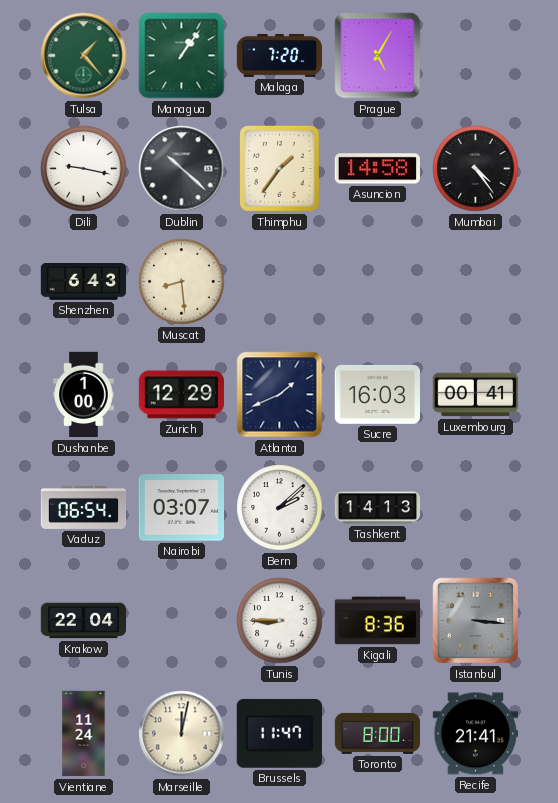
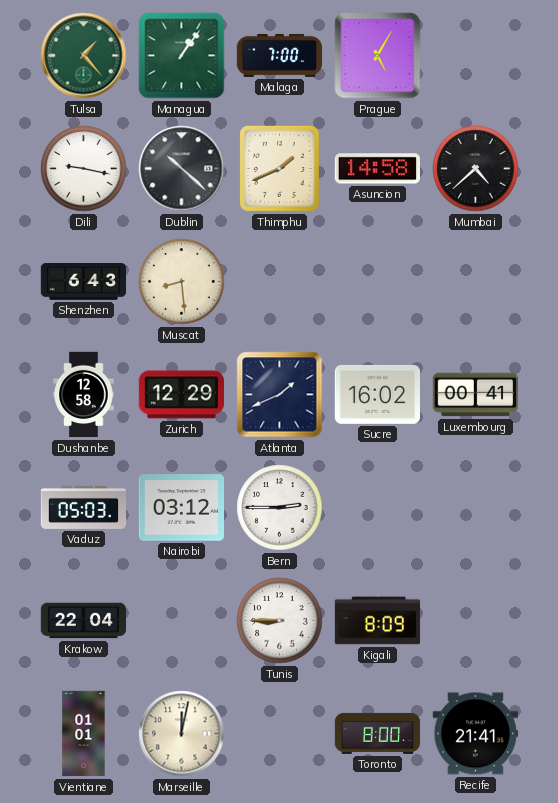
Malaga: 7:20 -> 7:00
Thimphu: 1:36 -> 1:41
Mumbai: 4:24 -> 4:38
Dushanbe: 1:00 -> 12:58
Sucre: 16:03 -> 16:02
Vaduz: 06:54 -> 05:03
Nairobi: 03:07 -> 03:12
Bern: 2:08 -> 2:45
Tashkent: 14:13 -> none
Kigali: 8:36 -> 8:09
Istanbul: 3:16 -> none
Vientiane: 11:24 -> 01:01
Brussels: 11:47 -> none
